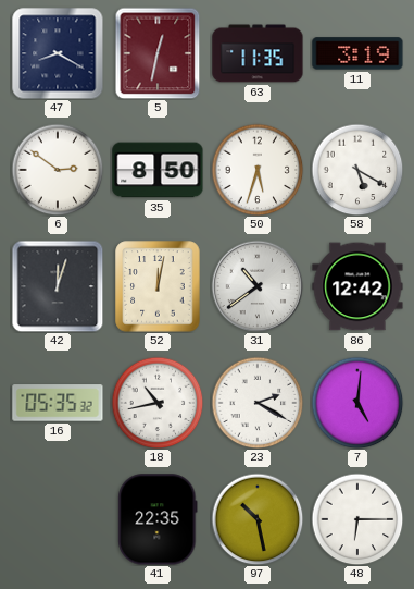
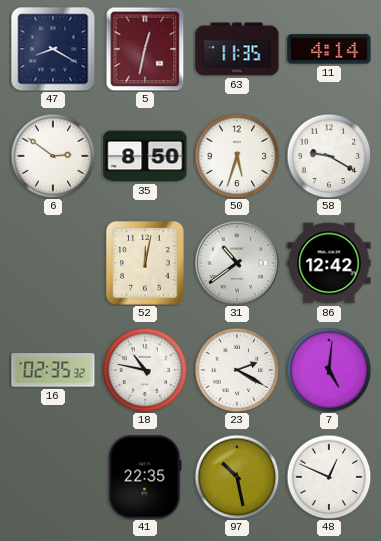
11: 3:19 -> 4:14
58: 5:20 -> 9:20
42: 12:03 -> none
16: 05:35 -> 02:35
18: 10:43 -> 10:47
48: 6:15 -> 12:49
